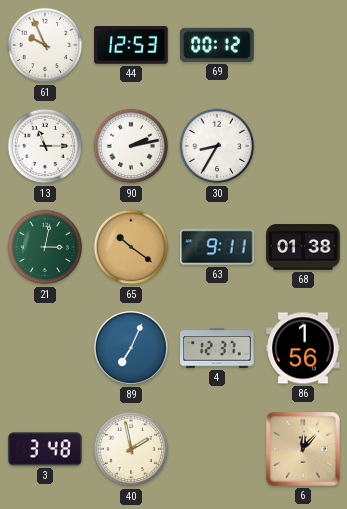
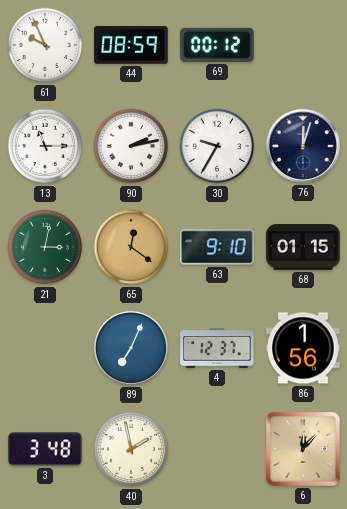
44: 12:53 -> 08:59
30: 8:35 -> 9:35
76: none -> 12:03
65: 10:21 -> 12:21
63: 9:11 -> 9:10
68: 01:38 -> 01:15
